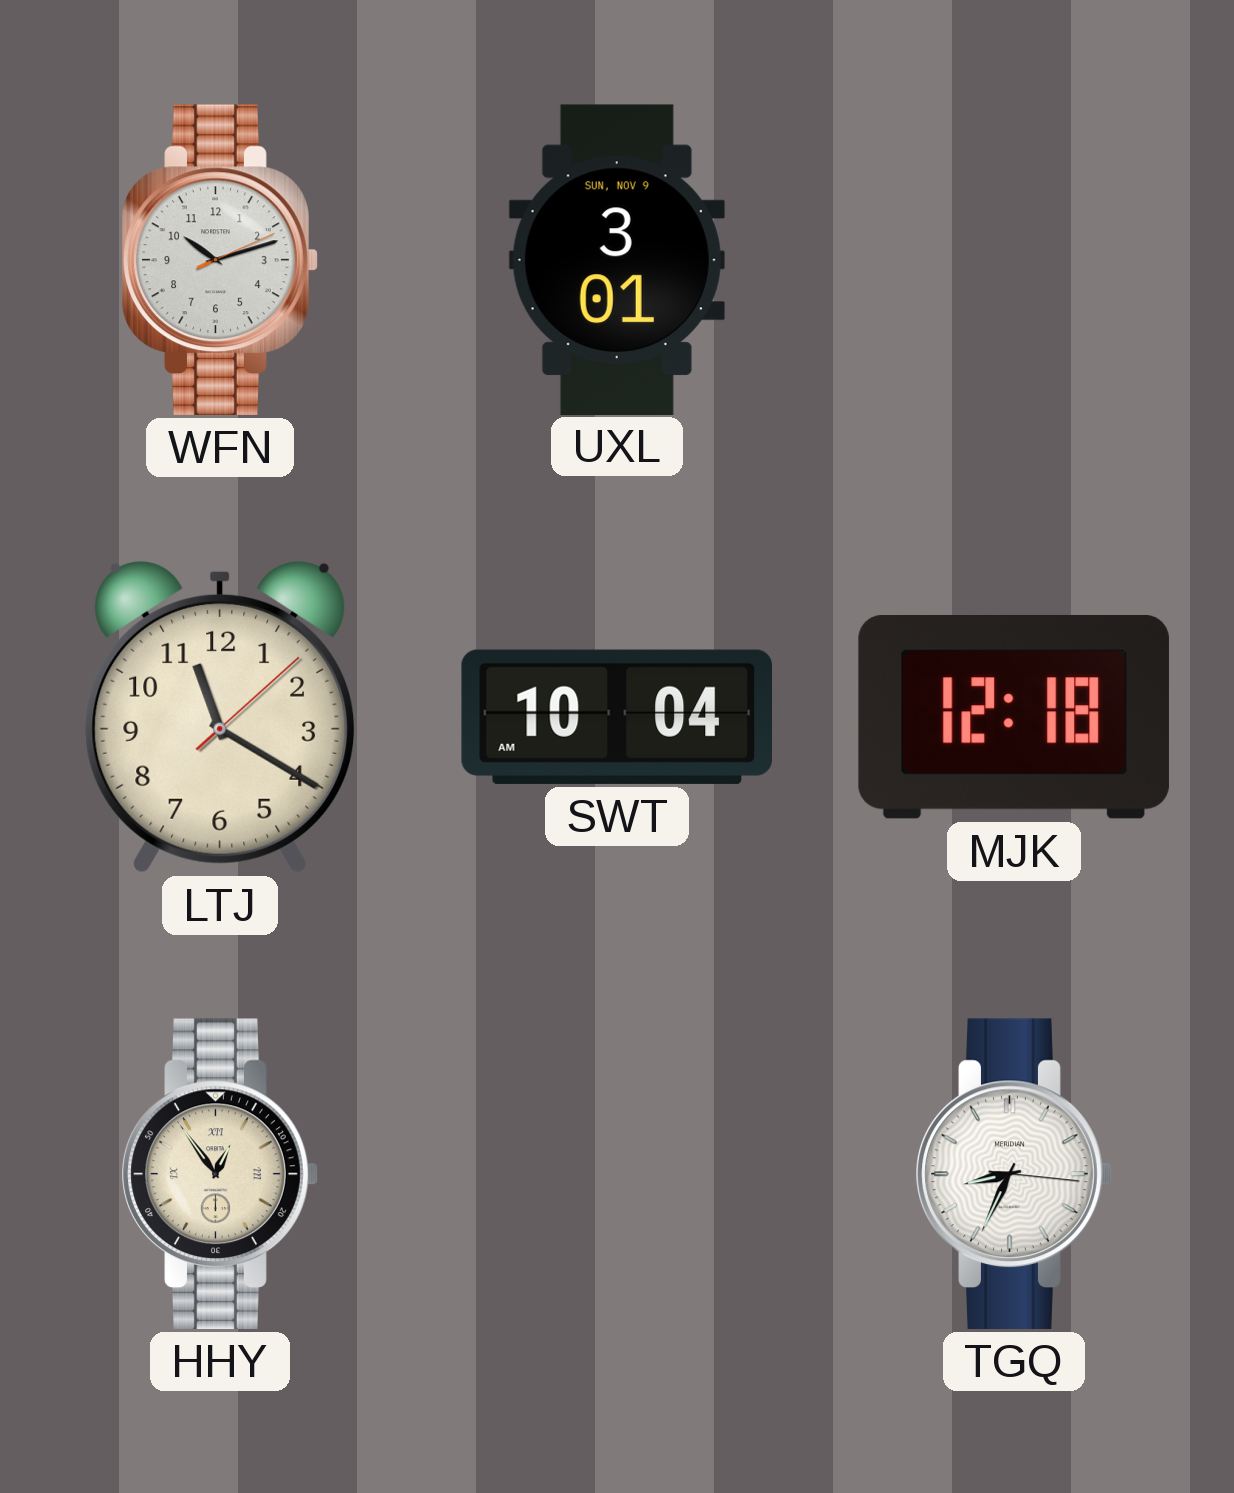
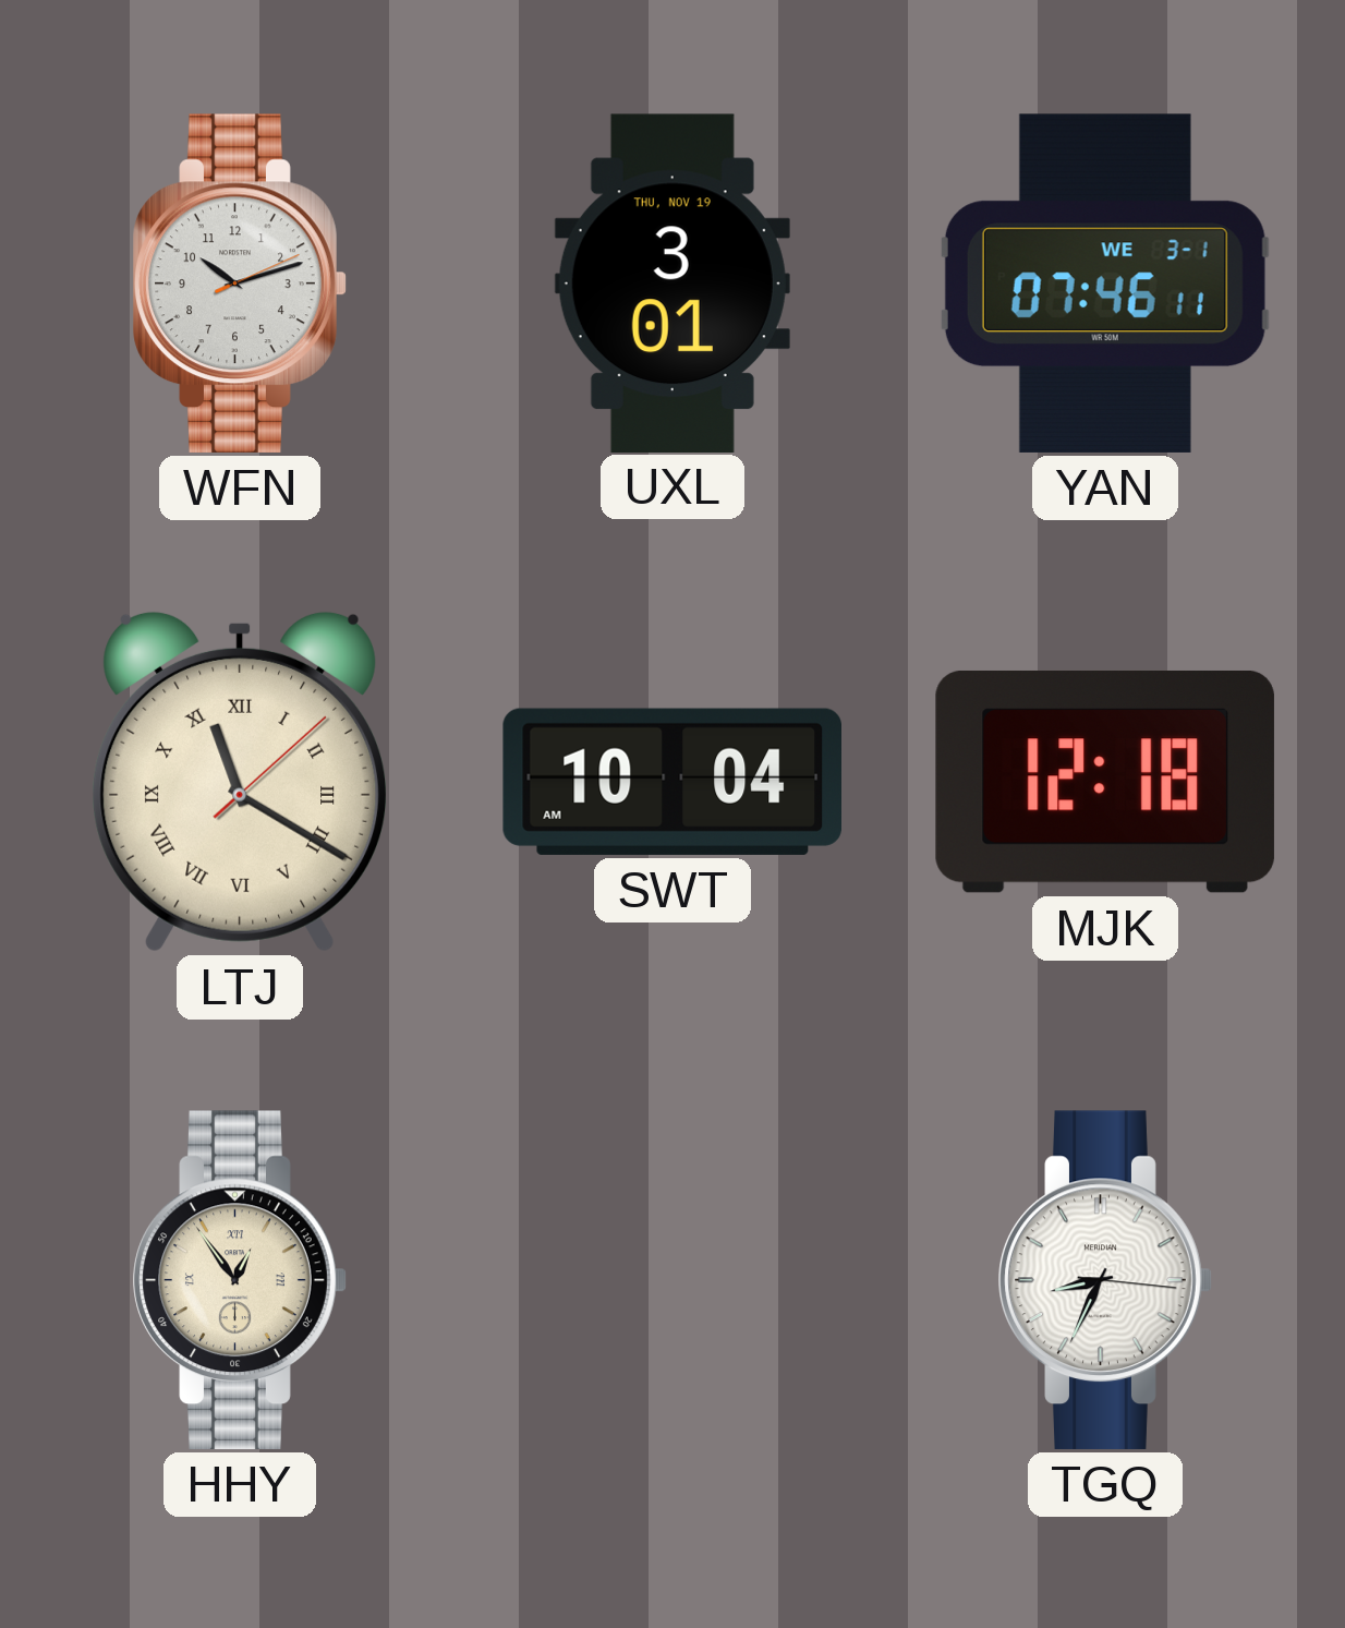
UXL date: SUN, NOV 9 -> THU, NOV 19
YAN: none -> 07:46
LTJ numerals: Arabic -> Roman
